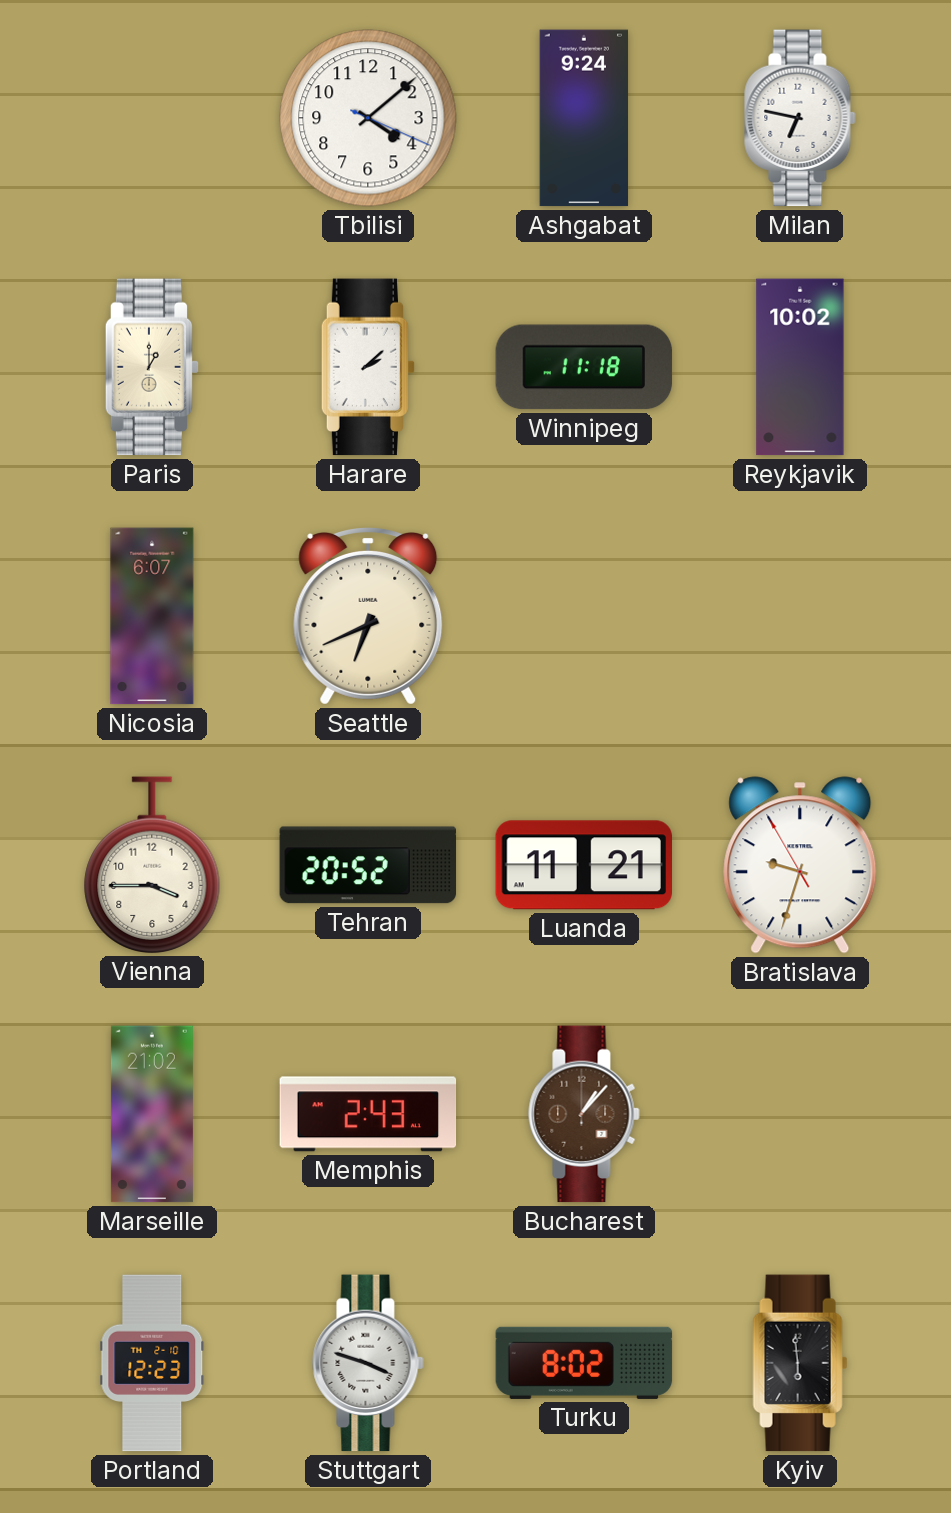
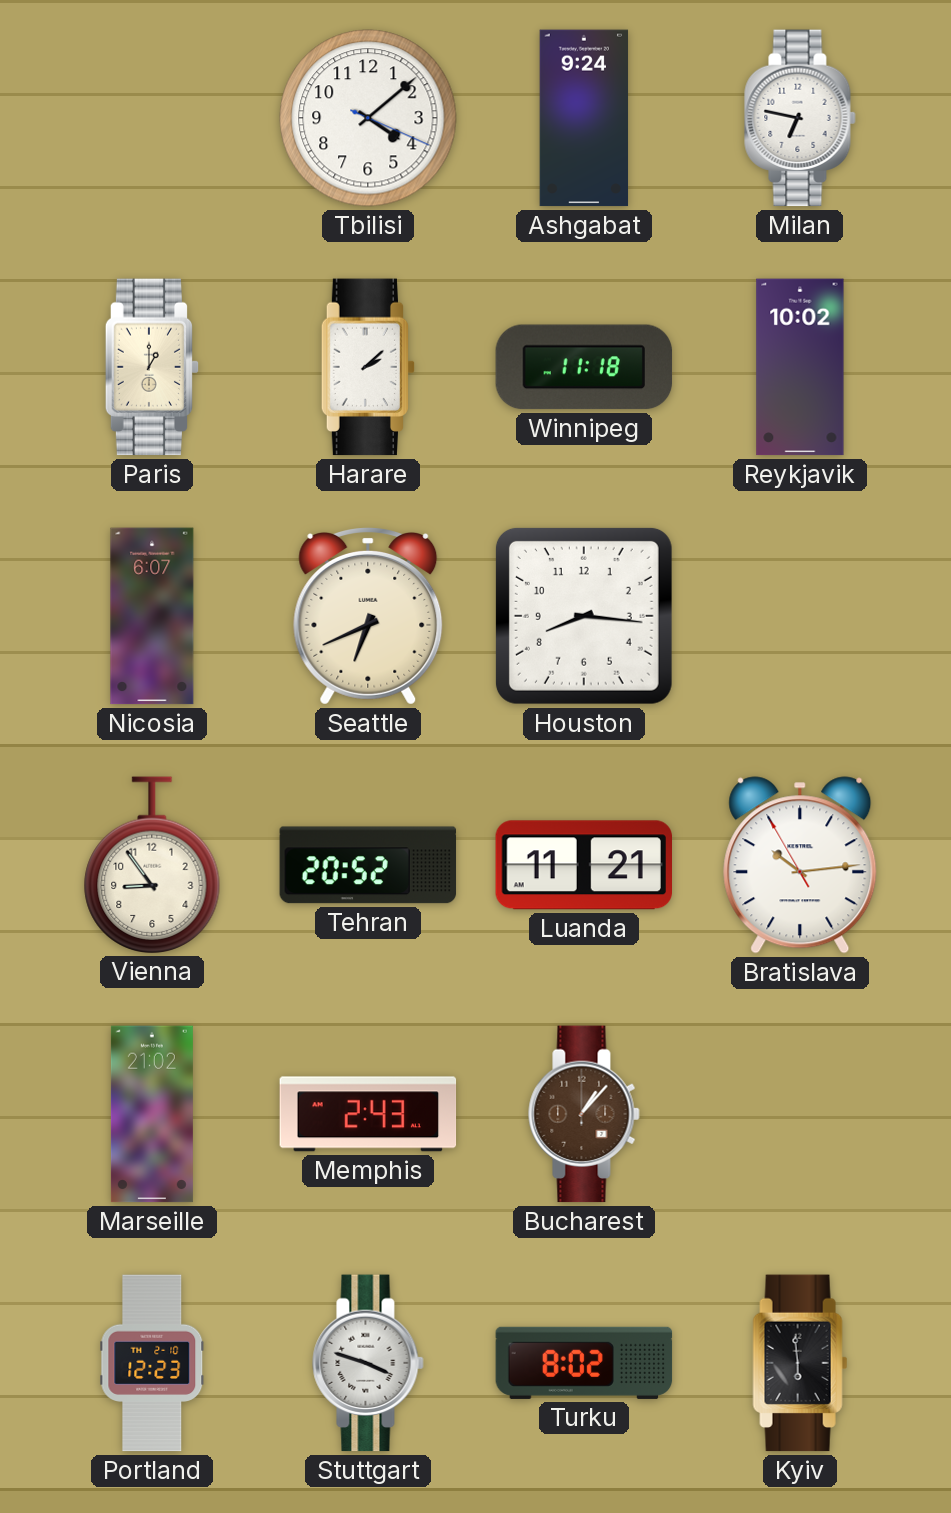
Houston: none -> 8:16
Vienna: 3:45 -> 8:54
Bratislava: 9:32 -> 10:13
